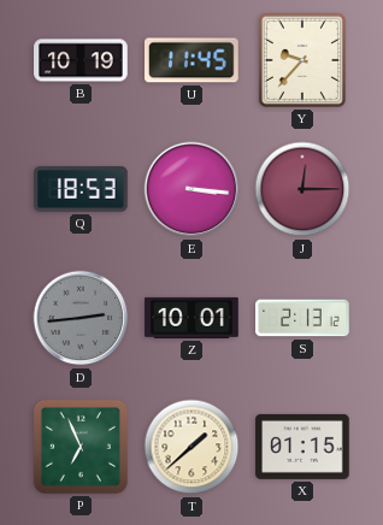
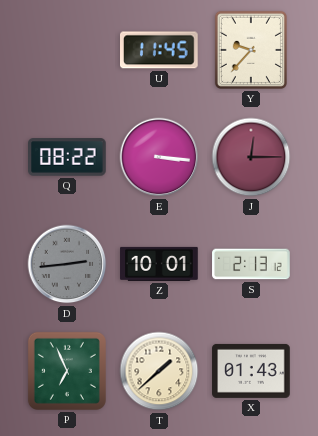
B: 10:19 -> none
Q: 18:53 -> 08:22
X: 01:15 -> 01:43
